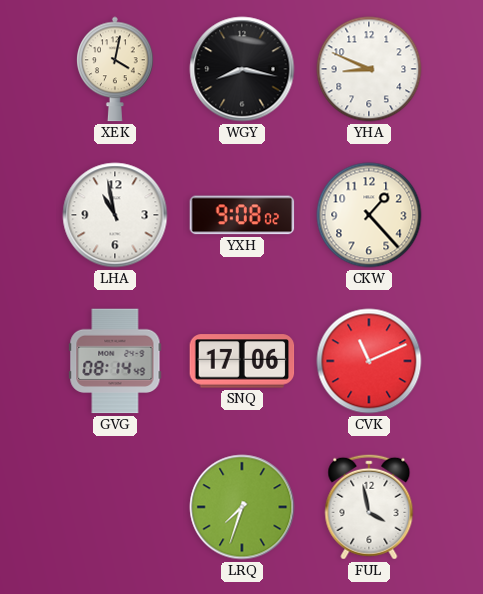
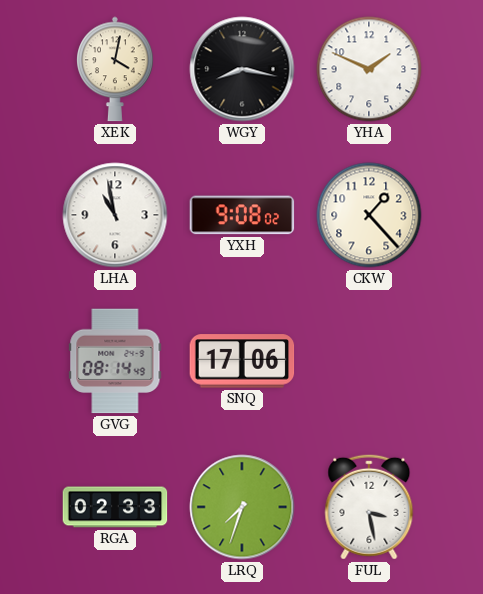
YHA: 8:49 -> 1:49
CVK: 11:11 -> none
RGA: none -> 02:33
FUL: 3:58 -> 3:28
